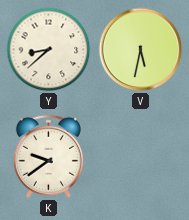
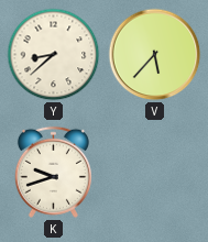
V: 5:32 -> 5:37
K: 9:39 -> 9:42
